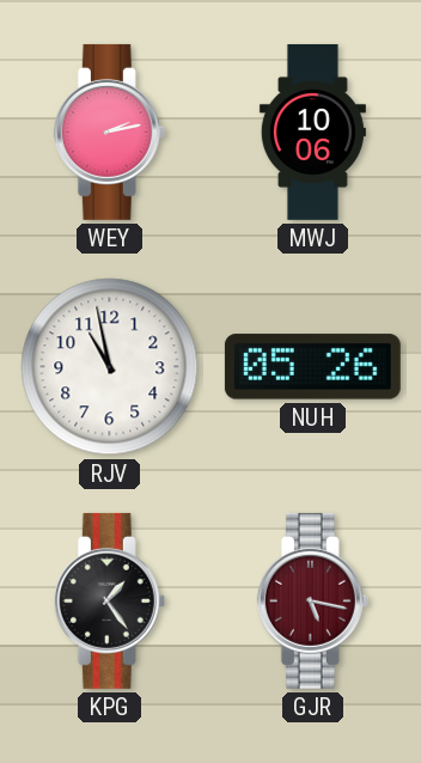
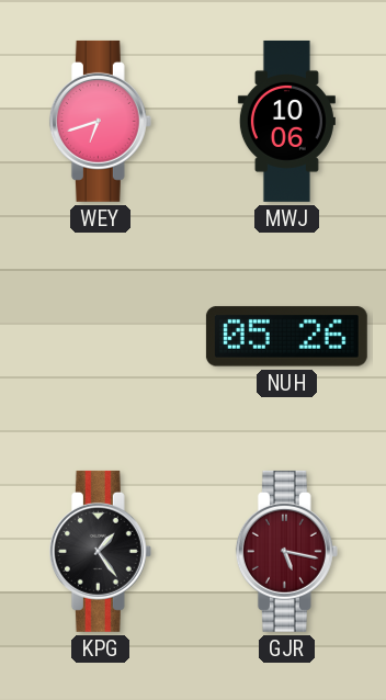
WEY: 2:13 -> 6:42
RJV: 10:58 -> none
